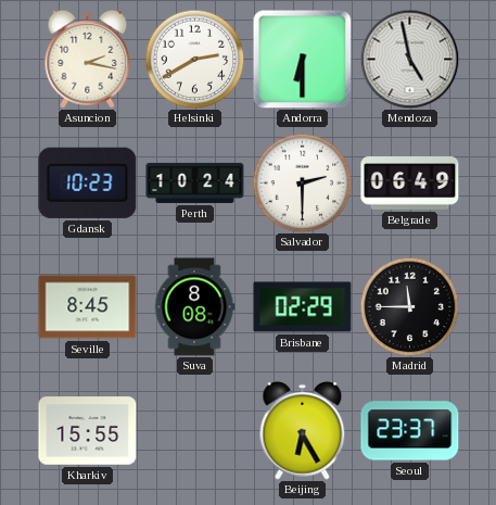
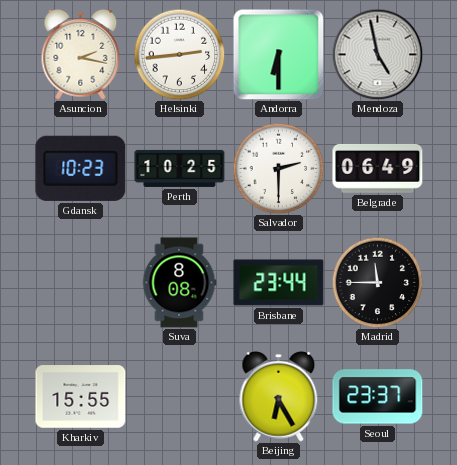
Helsinki: 2:40 -> 2:44
Perth: 10:24 -> 10:25
Seville: 8:45 -> none
Brisbane: 02:29 -> 23:44
